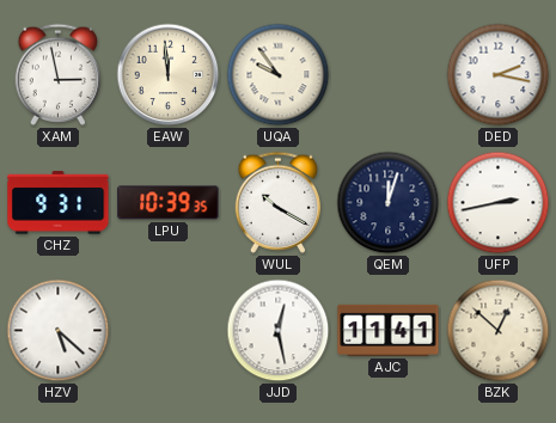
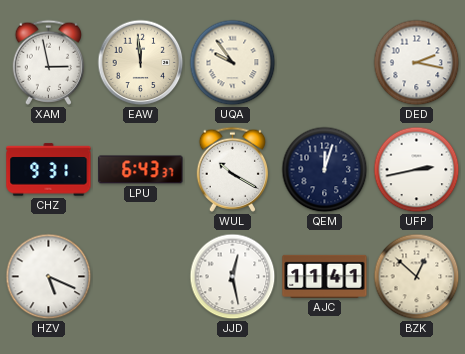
LPU: 10:39 -> 6:43
HZV: 5:22 -> 5:19
